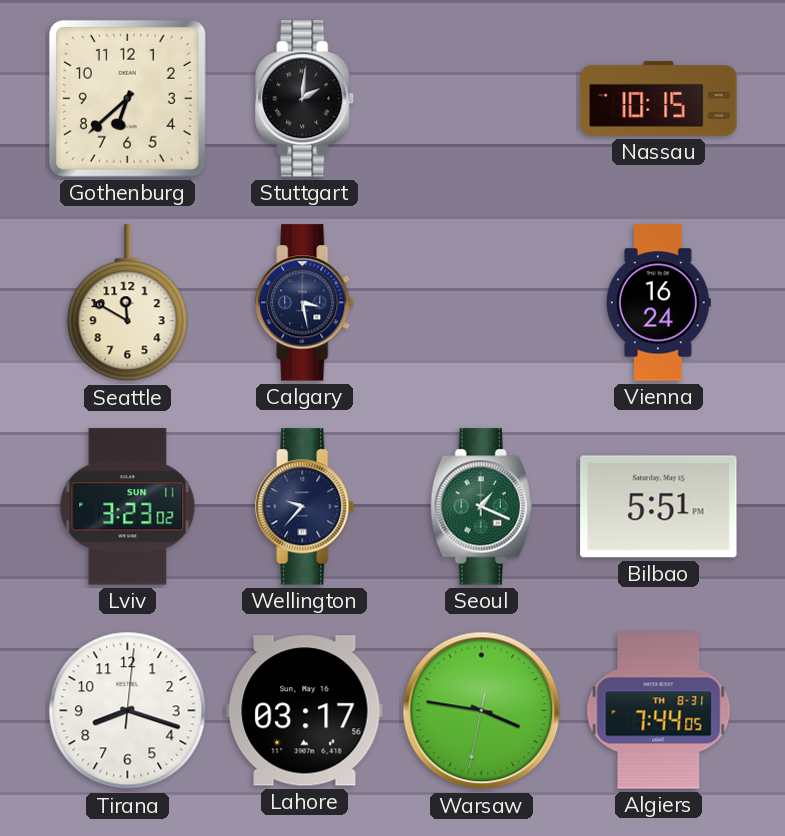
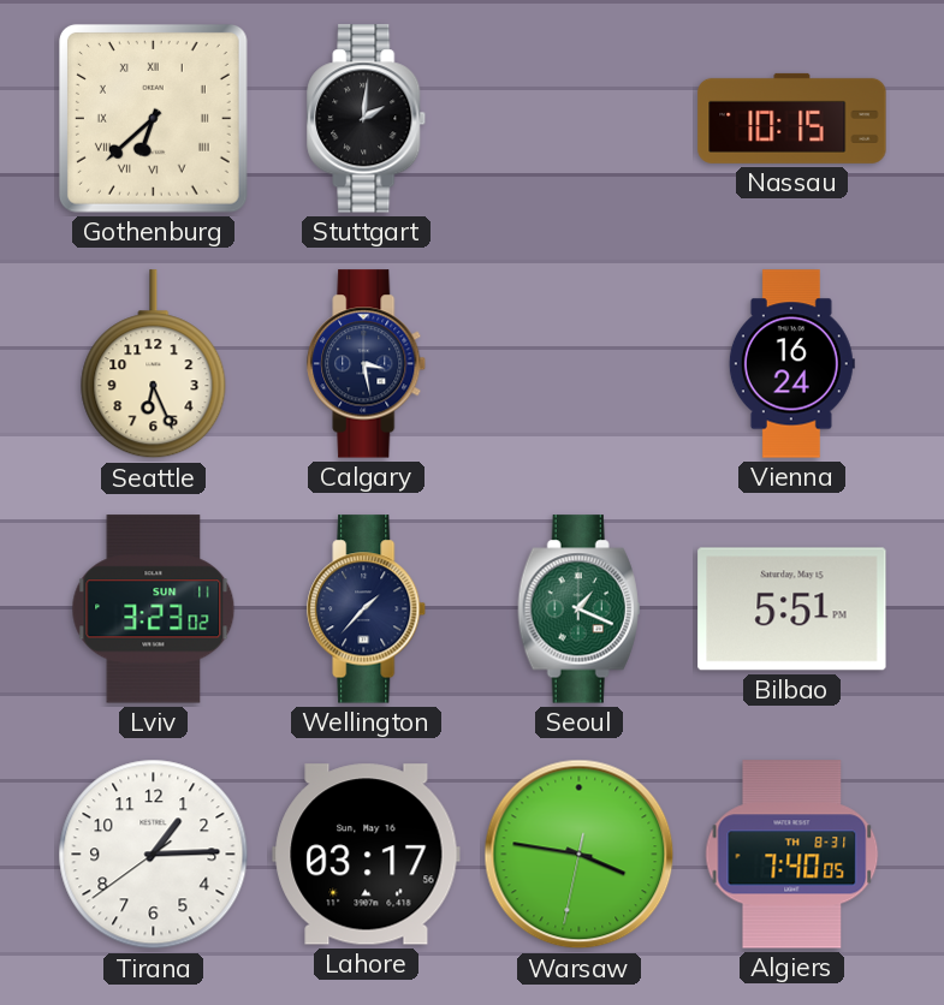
Gothenburg numerals: Arabic -> Roman
Seattle: 11:50 -> 6:26
Wellington: 9:37 -> 1:37
Tirana: 8:18 -> 1:14
Algiers: 7:44 -> 7:40
